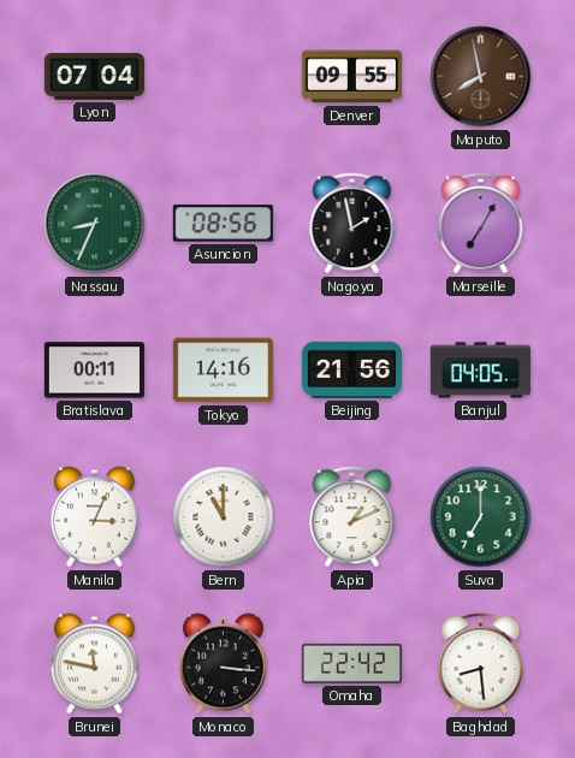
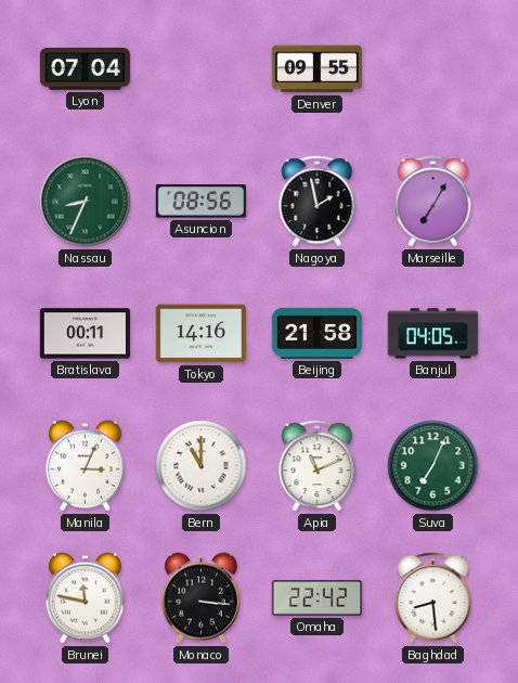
Maputo: 7:58 -> none
Beijing: 21:56 -> 21:58
Apia: 1:11 -> 11:11
Suva: 7:00 -> 7:04
